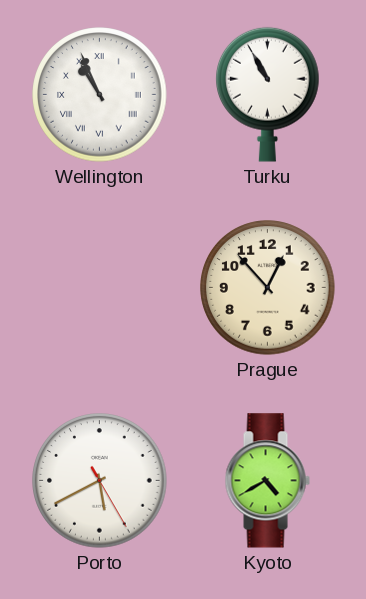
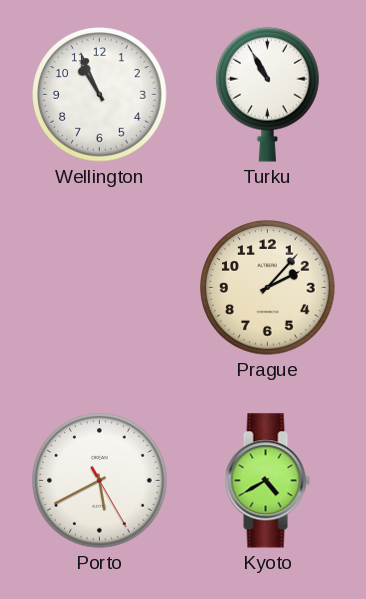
Wellington numerals: Roman -> Arabic
Prague: 12:53 -> 2:07
